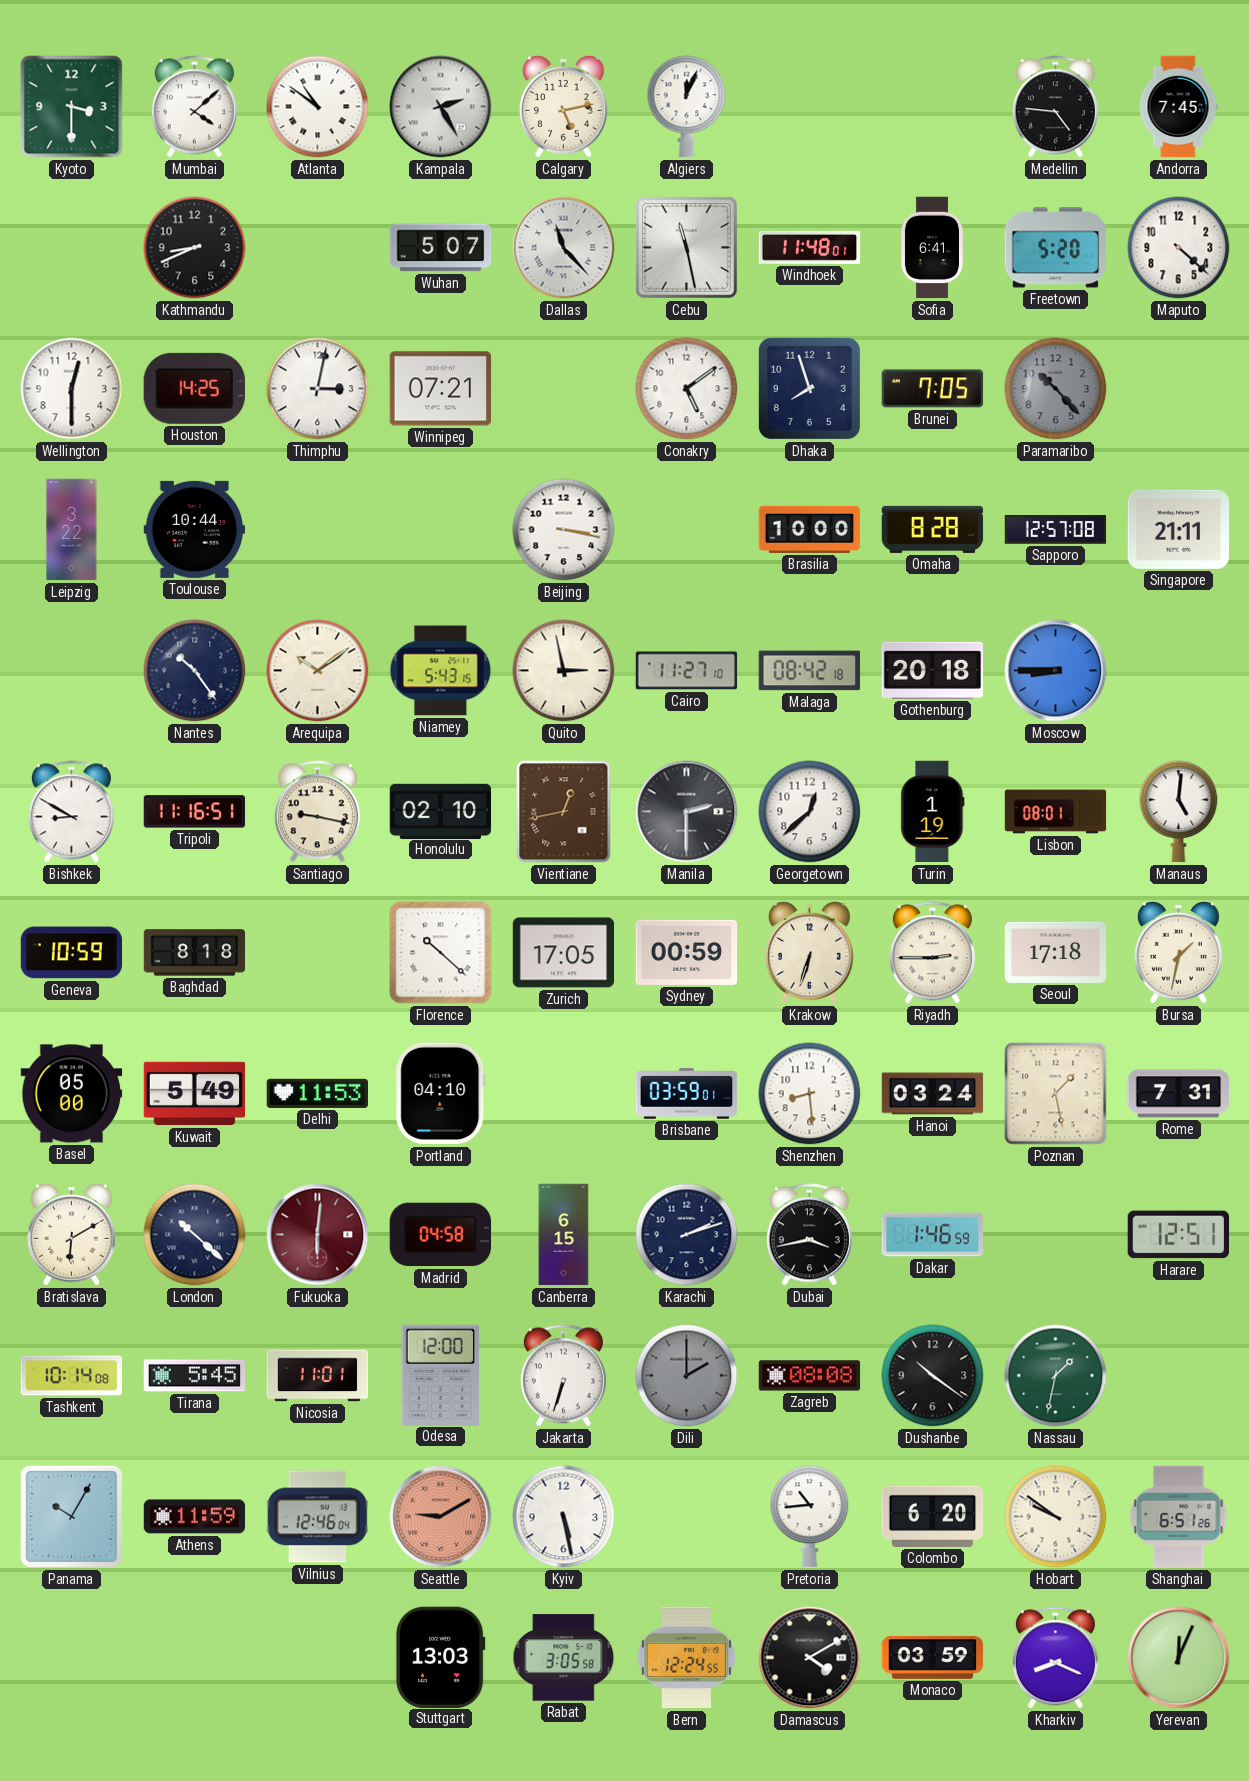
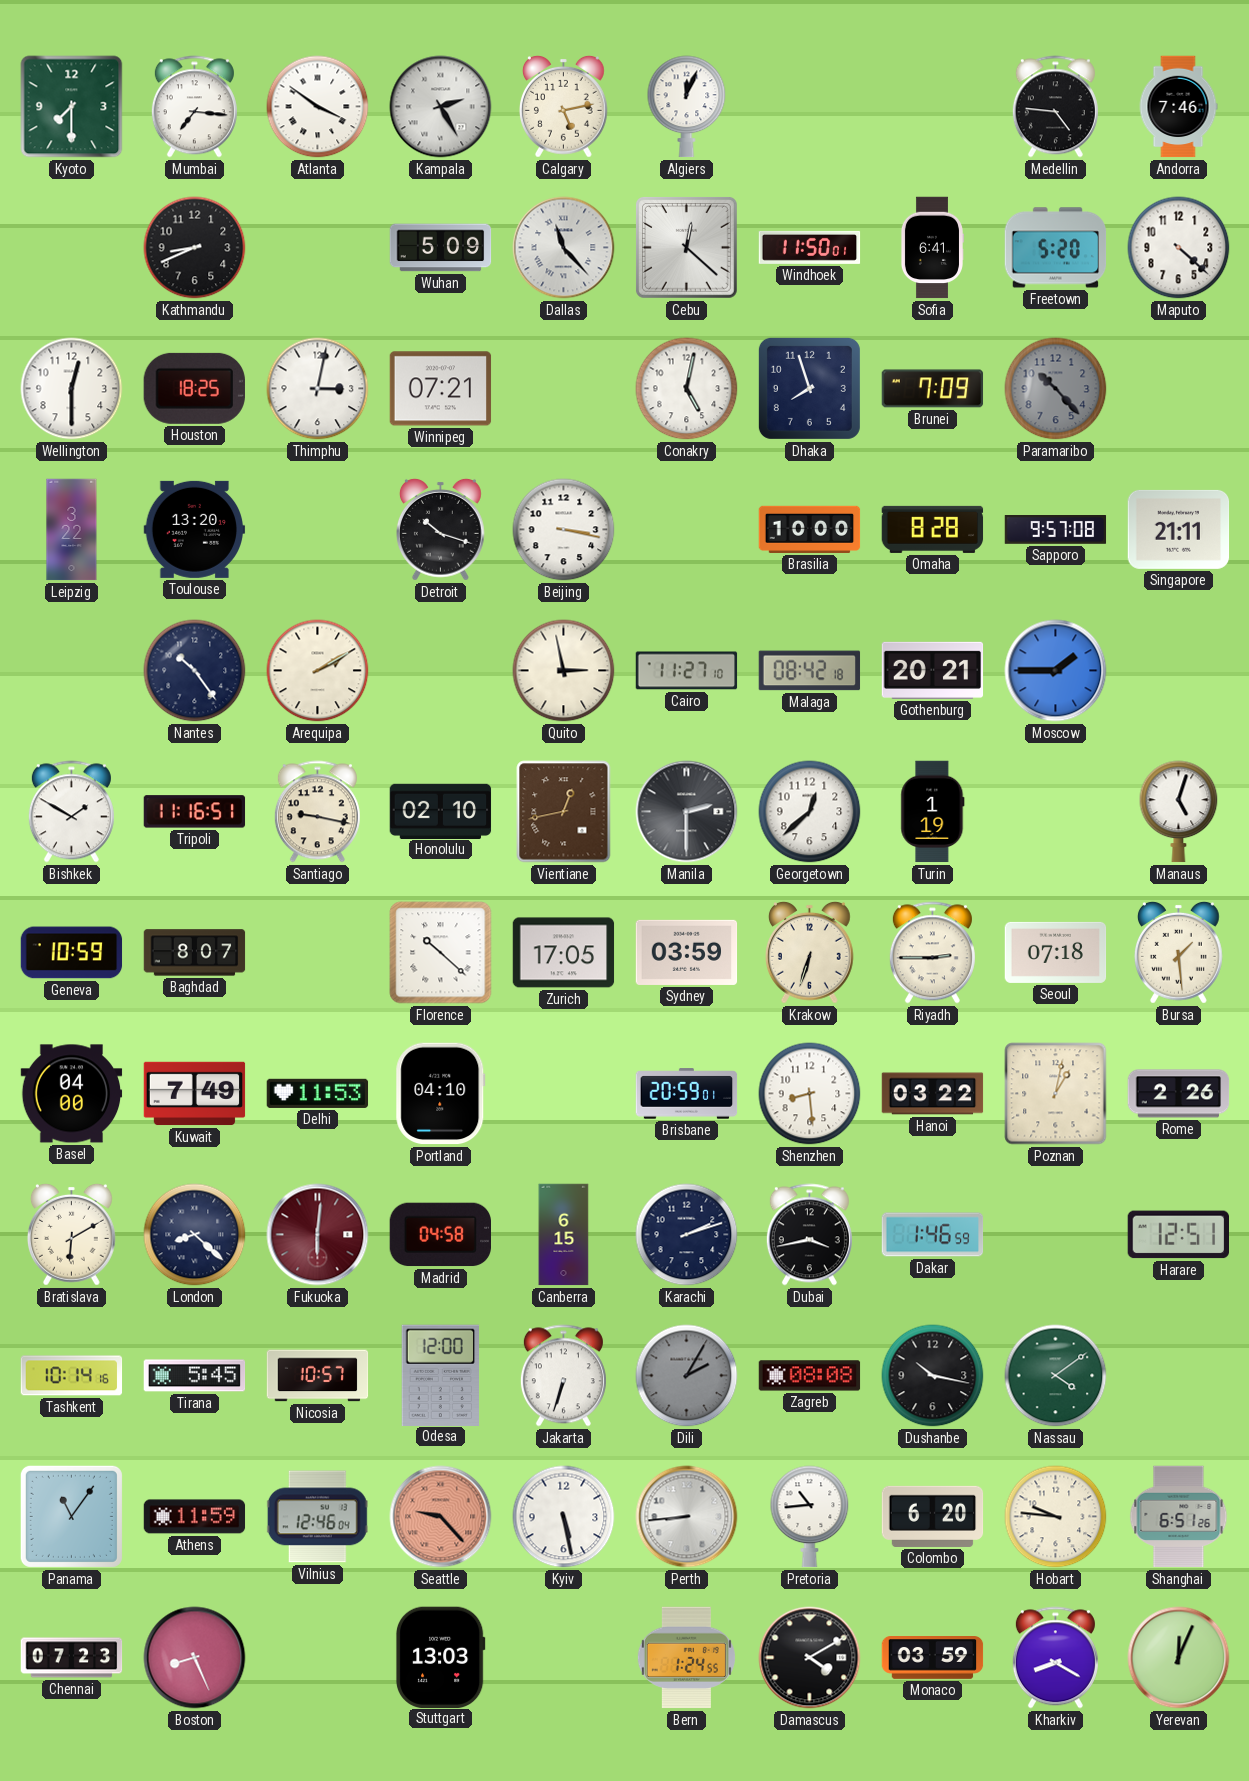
Kyoto: 3:30 -> 7:30
Mumbai: 4:08 -> 7:16
Atlanta: 10:51 -> 3:51
Andorra: 7:45 -> 7:46
Wuhan: 5:07 -> 5:09
Cebu: 11:28 -> 12:22
Windhoek: 11:48 -> 11:50
Houston: 14:25 -> 18:25
Conakry: 5:09 -> 5:02
Brunei: 7:05 -> 7:09
Toulouse: 10:44 -> 13:20
Detroit: none -> 10:18
Sapporo: 12:57 -> 9:57
Arequipa: 10:09 -> 2:10
Niamey: 5:43 -> none
Gothenburg: 20:18 -> 20:21
Moscow: 8:45 -> 1:45
Bishkek: 8:50 -> 1:50
Lisbon: 08:01 -> none
Manaus: 5:01 -> 5:03
Baghdad: 8:18 -> 8:07
Sydney: 00:59 -> 03:59
Seoul: 17:18 -> 07:18
Bursa: 1:32 -> 1:29
Basel: 05:00 -> 04:00
Kuwait: 5:49 -> 7:49
Brisbane: 03:59 -> 20:59
Hanoi: 03:24 -> 03:22
Poznan: 1:28 -> 1:02
Rome: 7:31 -> 2:26
London: 10:22 -> 8:22
Tashkent: 10:14:08 -> 10:14:16
Nicosia: 11:01 -> 10:57
Dili: 2:00 -> 2:05
Dushanbe: 10:21 -> 10:17
Nassau: 1:32 -> 4:09
Panama: 10:05 -> 11:06
Seattle: 9:10 -> 9:23
Perth: none -> 8:44
Hobart: 9:51 -> 9:46
Chennai: none -> 07:23
Boston: none -> 8:26
Rabat: 3:05 -> none
Bern: 12:24 -> 1:24
Kharkiv: 8:19 -> 8:20
